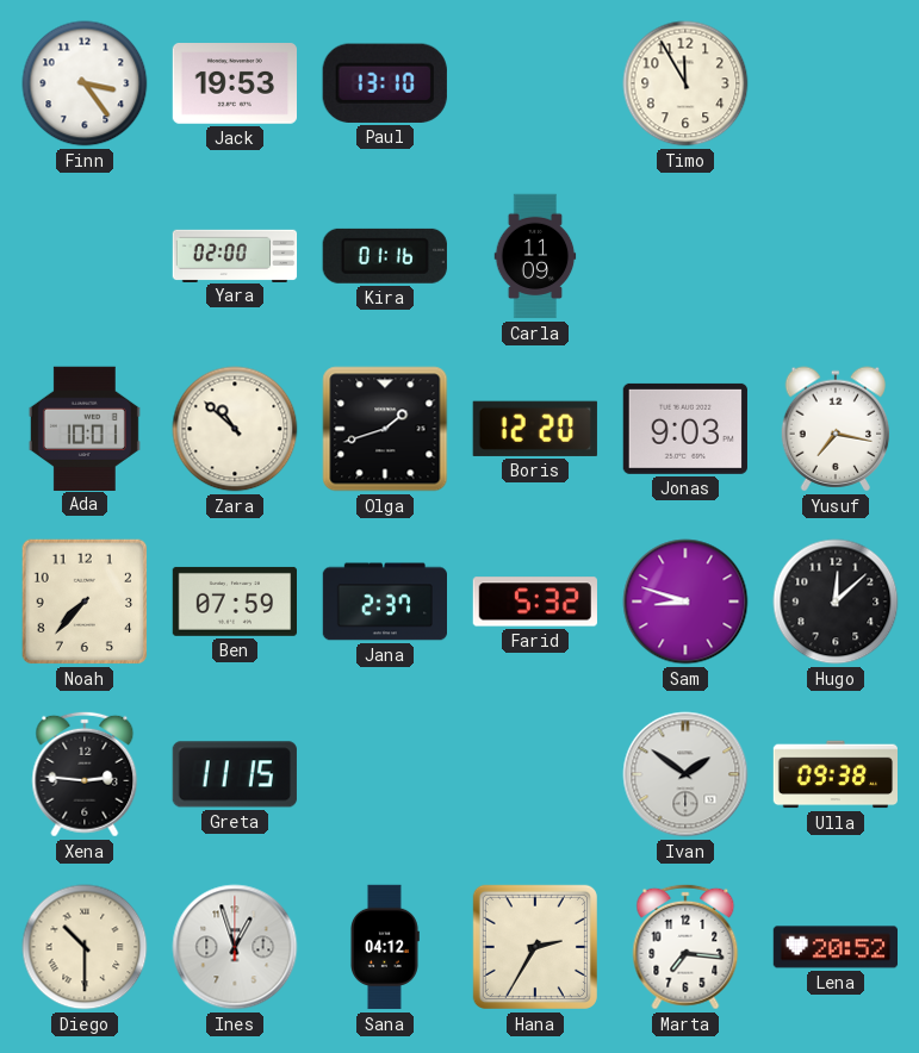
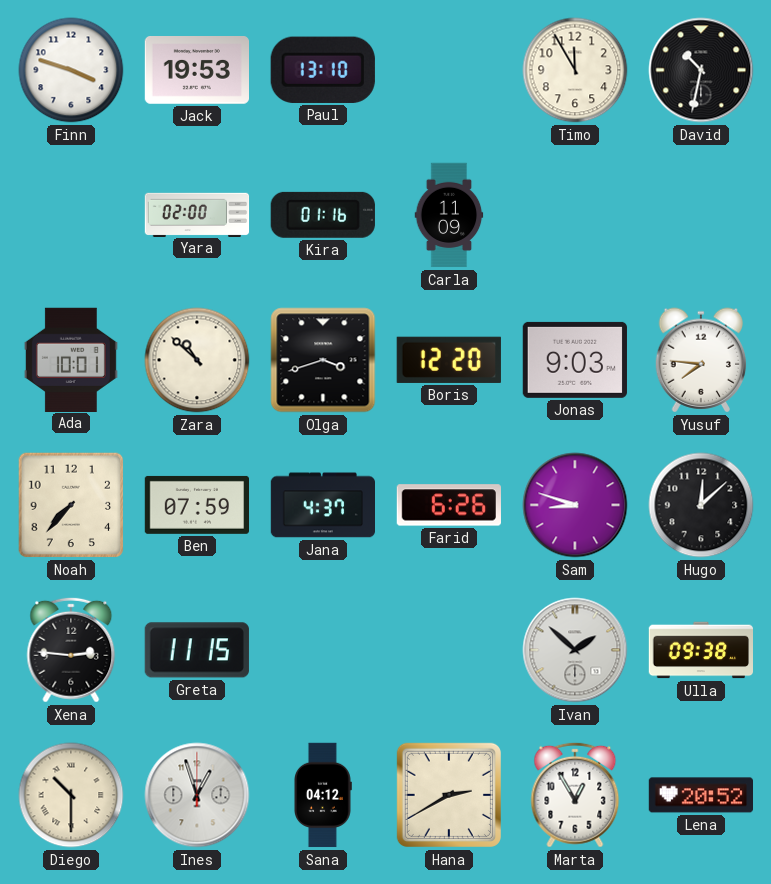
Finn: 3:24 -> 3:48
David: none -> 10:32
Olga: 1:42 -> 3:42
Yusuf: 7:17 -> 7:46
Jana: 2:37 -> 4:37
Farid: 5:32 -> 6:26
Ivan: 1:51 -> 1:52
Hana: 2:35 -> 2:40
Marta: 7:16 -> 12:55
